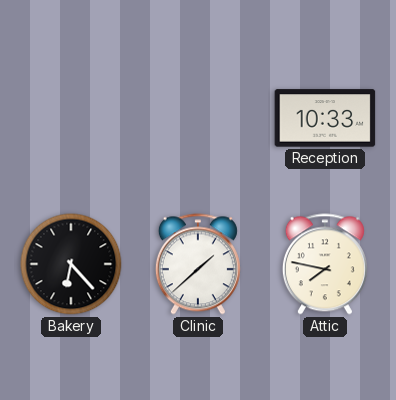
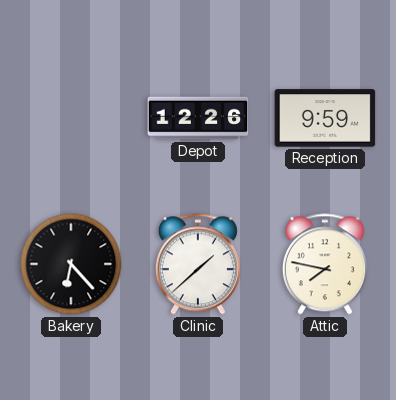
Depot: none -> 12:26
Reception: 10:33 -> 9:59
